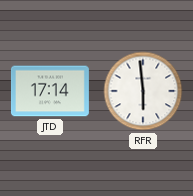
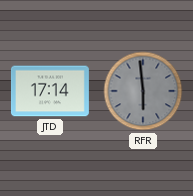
RFR dial: white -> grey
